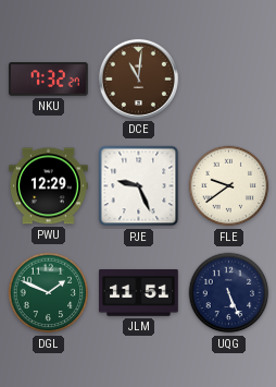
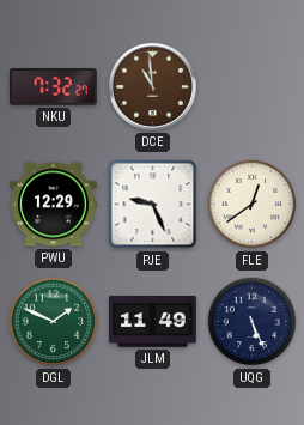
DCE: 11:01 -> 10:59
FLE: 9:39 -> 12:39
JLM: 11:51 -> 11:49
